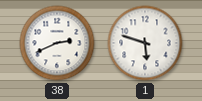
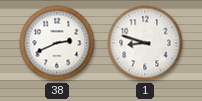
1: 5:48 -> 8:48
